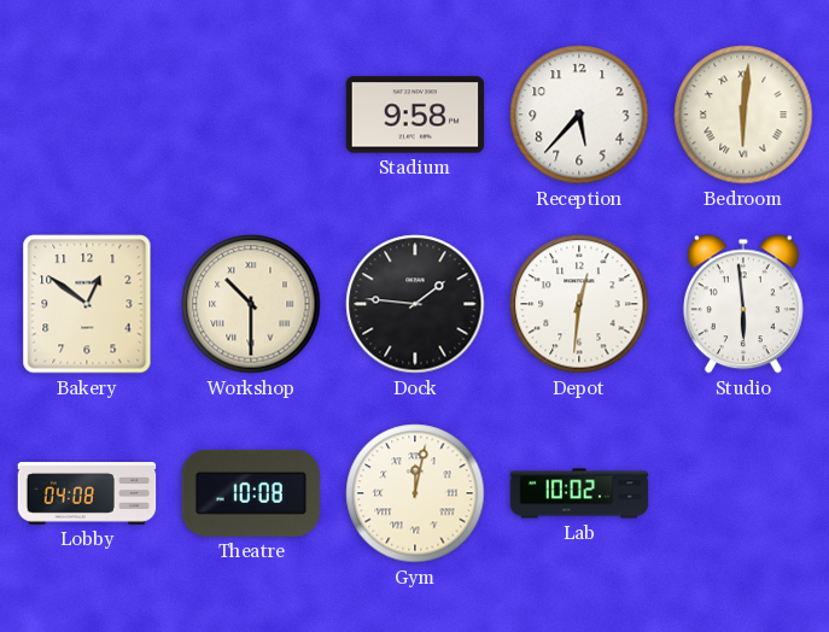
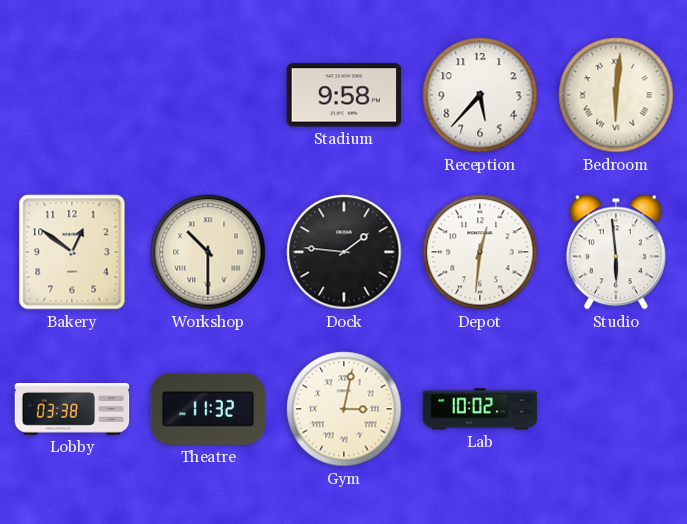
Lobby: 04:08 -> 03:38
Theatre: 10:08 -> 11:32
Gym: 12:02 -> 3:02
